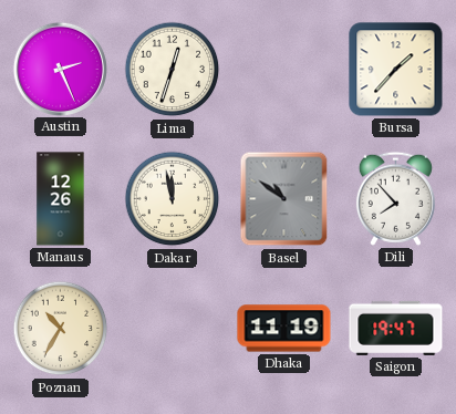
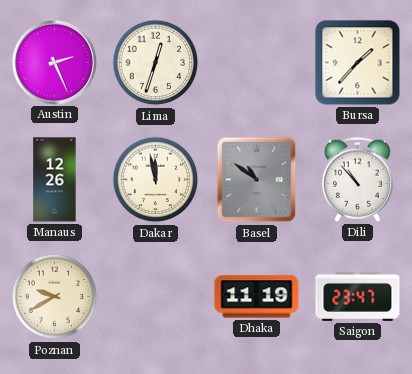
Dili: 7:53 -> 10:53
Poznan: 10:35 -> 9:40
Saigon: 19:47 -> 23:47
